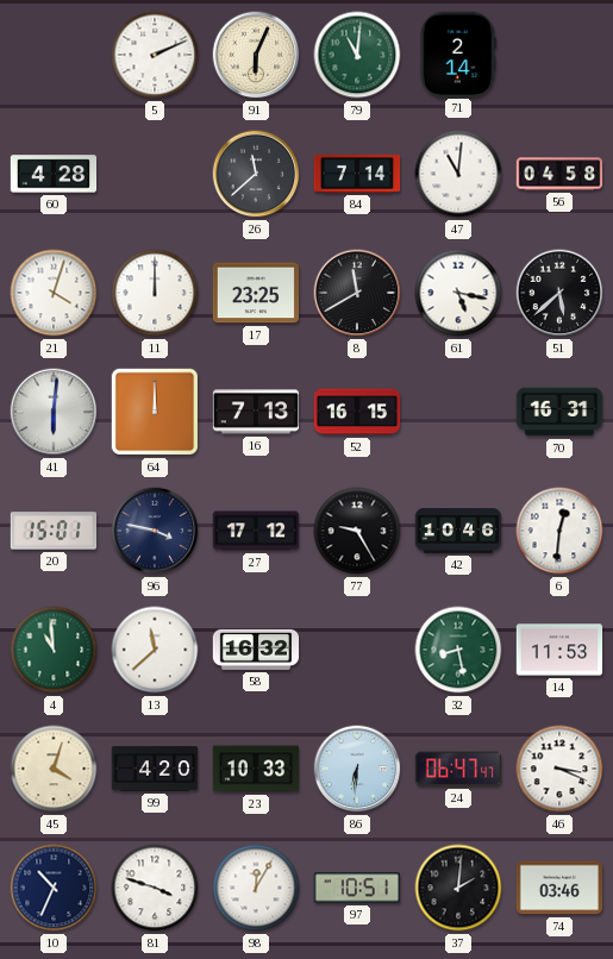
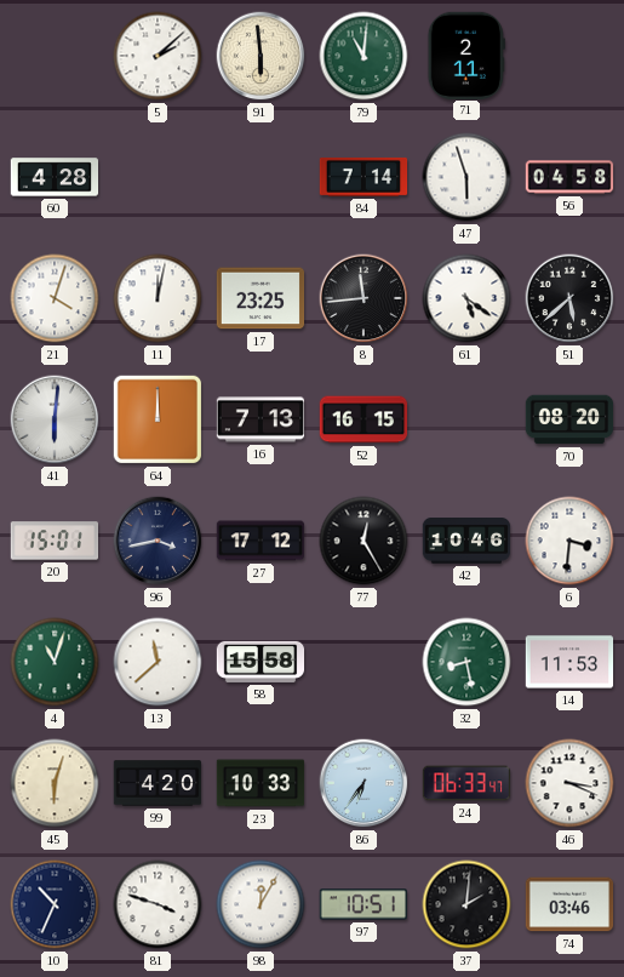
5: 2:11 -> 2:08
91: 6:04 -> 5:59
71: 2:14 -> 2:11
26: 11:38 -> none
47: 11:01 -> 5:57
11: 12:00 -> 12:02
8: 11:40 -> 11:44
61: 5:17 -> 5:21
70: 16:31 -> 08:20
96: 3:47 -> 3:43
77: 9:25 -> 12:25
6: 12:31 -> 3:31
4: 10:59 -> 11:03
58: 16:32 -> 15:58
45: 4:03 -> 6:03
86: 6:31 -> 6:36
24: 06:47 -> 06:33
